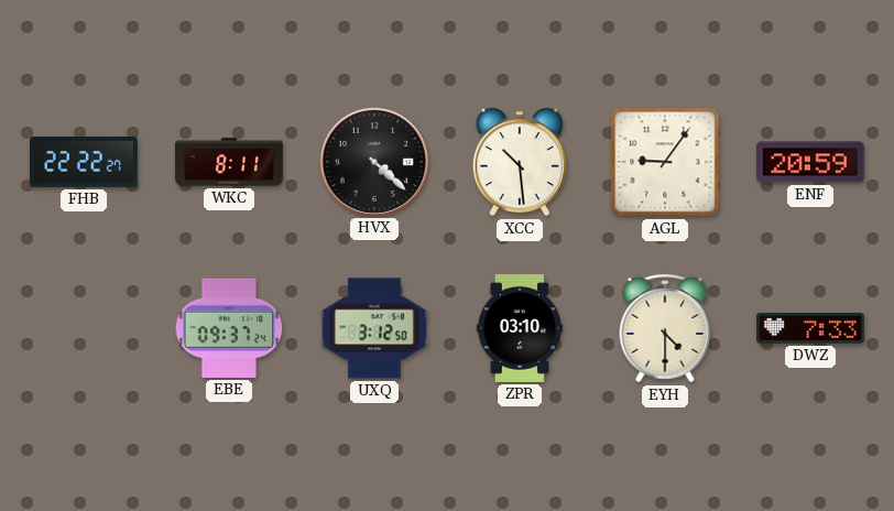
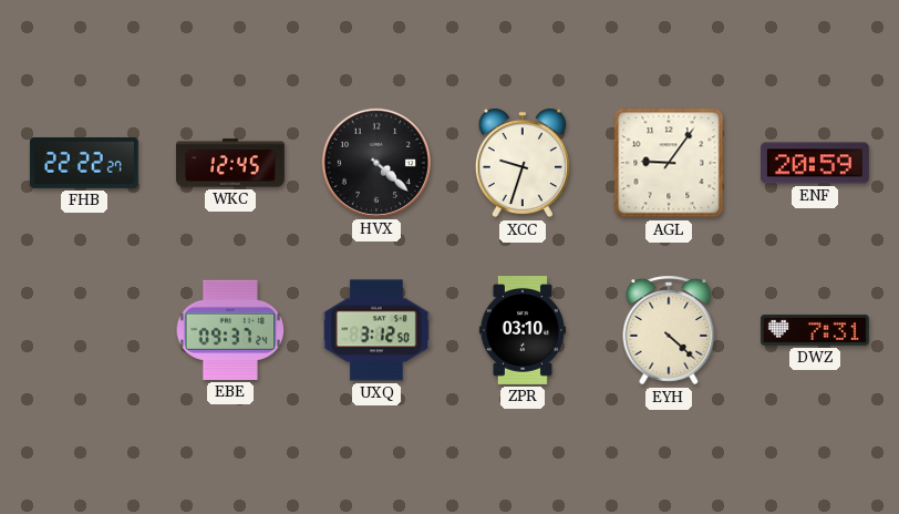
WKC: 8:11 -> 12:45
XCC: 10:29 -> 9:33
EYH: 4:30 -> 4:22
DWZ: 7:33 -> 7:31
